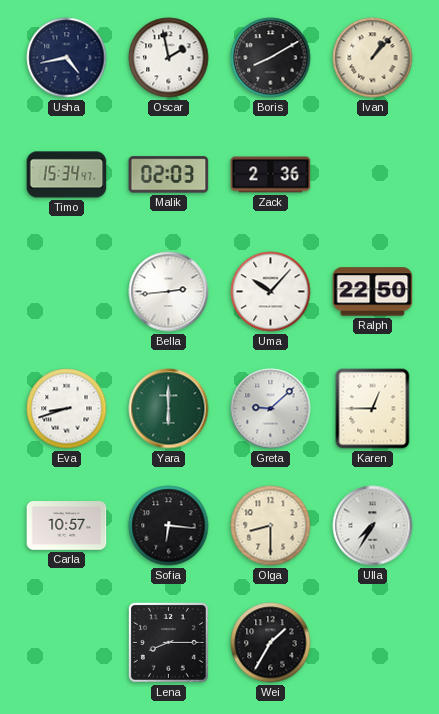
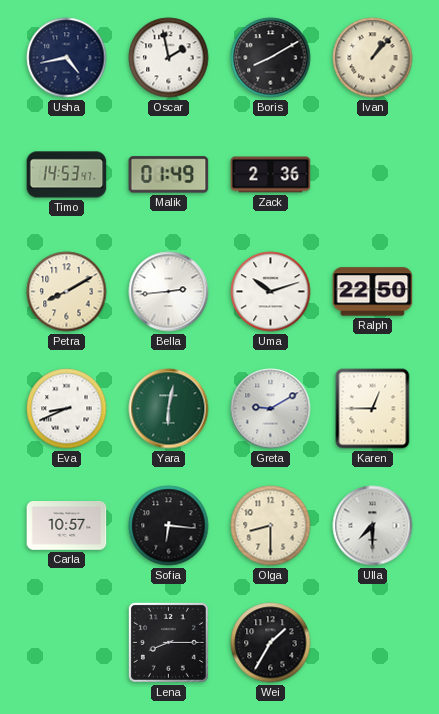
Timo: 15:34 -> 14:53
Malik: 02:03 -> 01:49
Petra: none -> 8:10
Uma: 10:07 -> 10:12
Eva: 8:42 -> 8:41
Yara: 6:00 -> 6:02
Greta: 9:08 -> 9:10
Ulla: 7:35 -> 7:30
